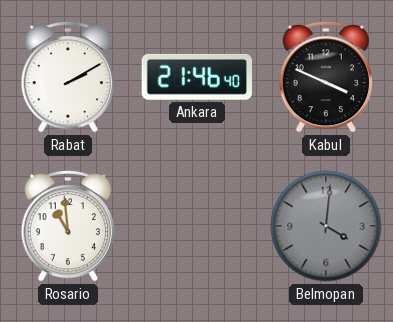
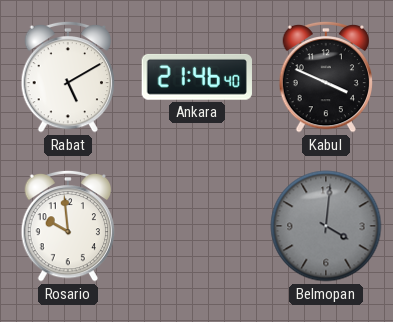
Rabat: 2:10 -> 5:10
Rosario: 10:59 -> 9:59
